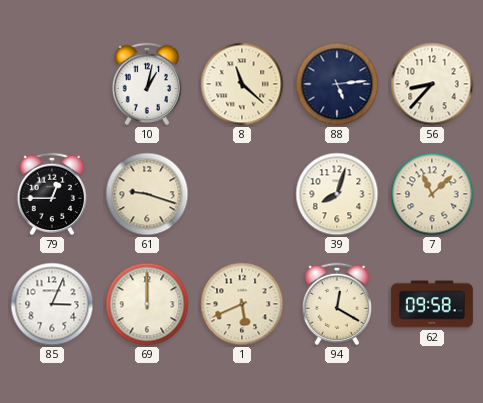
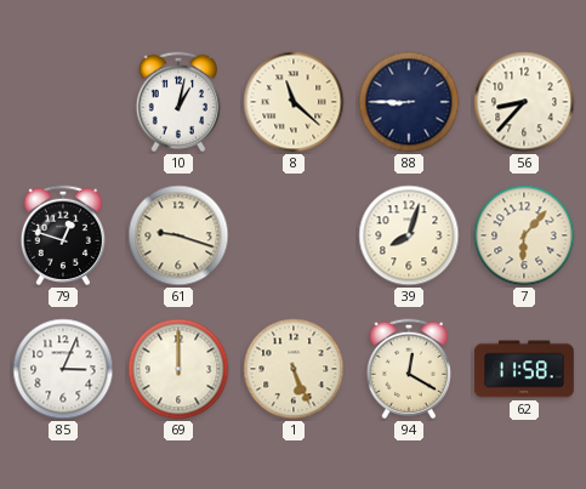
88: 5:14 -> 8:45
79: 12:45 -> 12:48
7: 11:08 -> 6:07
1: 5:41 -> 5:26
62: 09:58 -> 11:58
